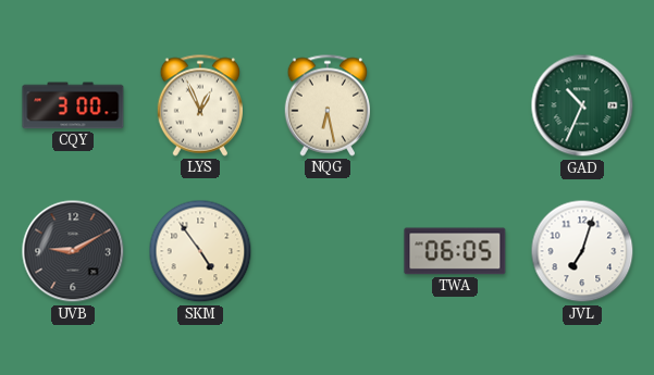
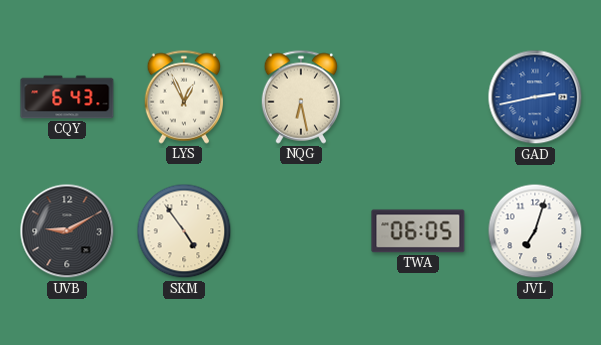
CQY: 3:00 -> 6:43
GAD: 10:34 -> 2:43
GAD dial: green -> blue
